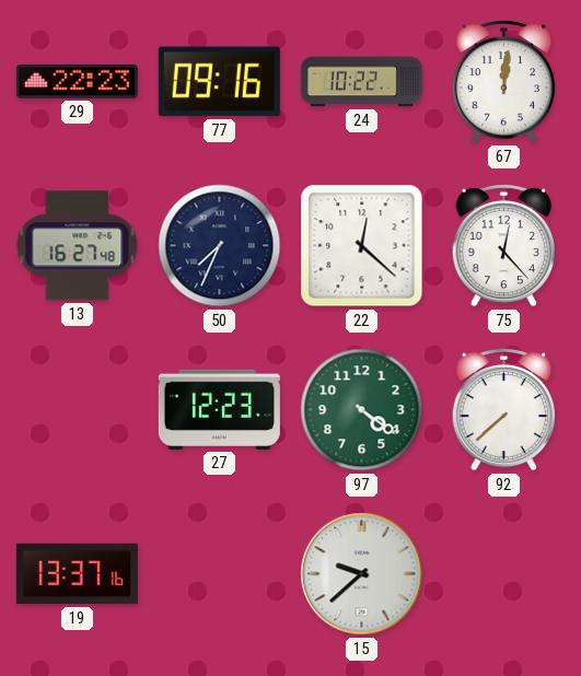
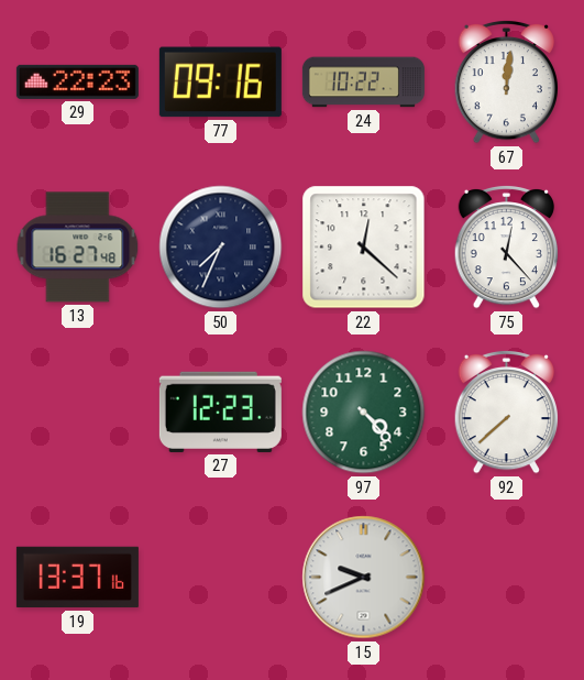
97: 4:21 -> 4:23
15: 9:38 -> 9:41
